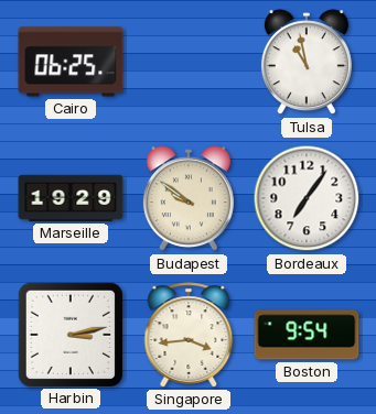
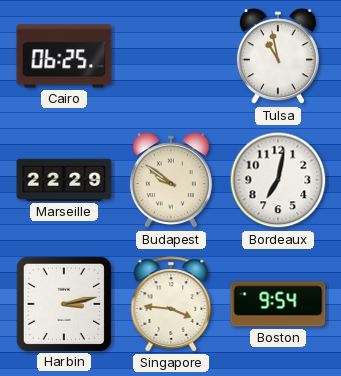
Marseille: 19:29 -> 22:29
Bordeaux: 7:06 -> 7:02
Singapore: 3:44 -> 3:46
